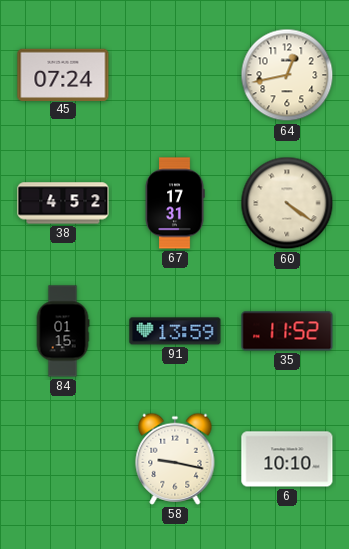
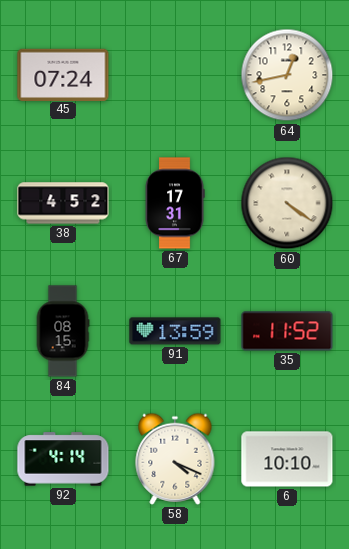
84: 01:15 -> 08:15
92: none -> 4:14
58: 9:17 -> 4:19
